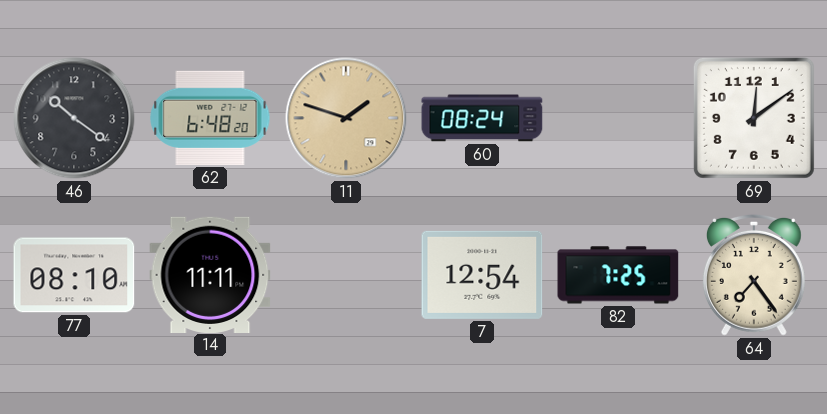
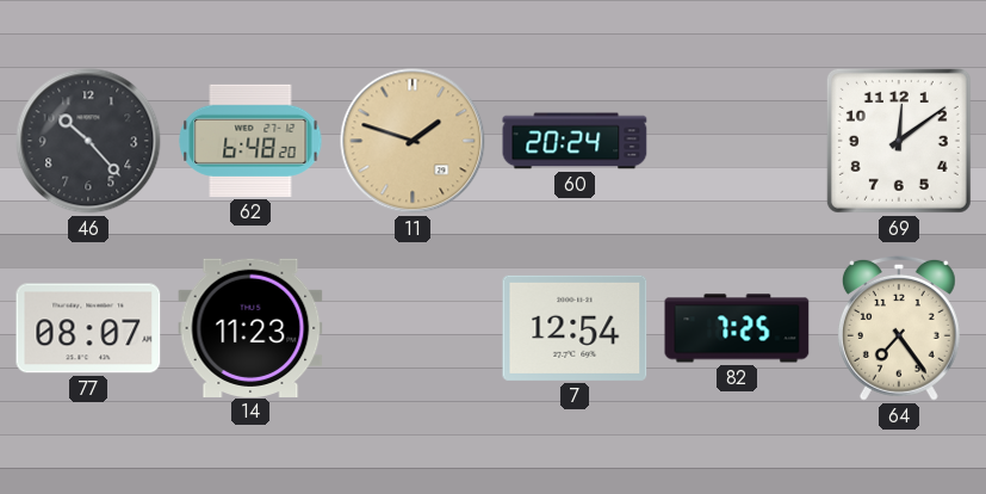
46: 10:21 -> 10:23
60: 08:24 -> 20:24
77: 08:10 -> 08:07
14: 11:11 -> 11:23
